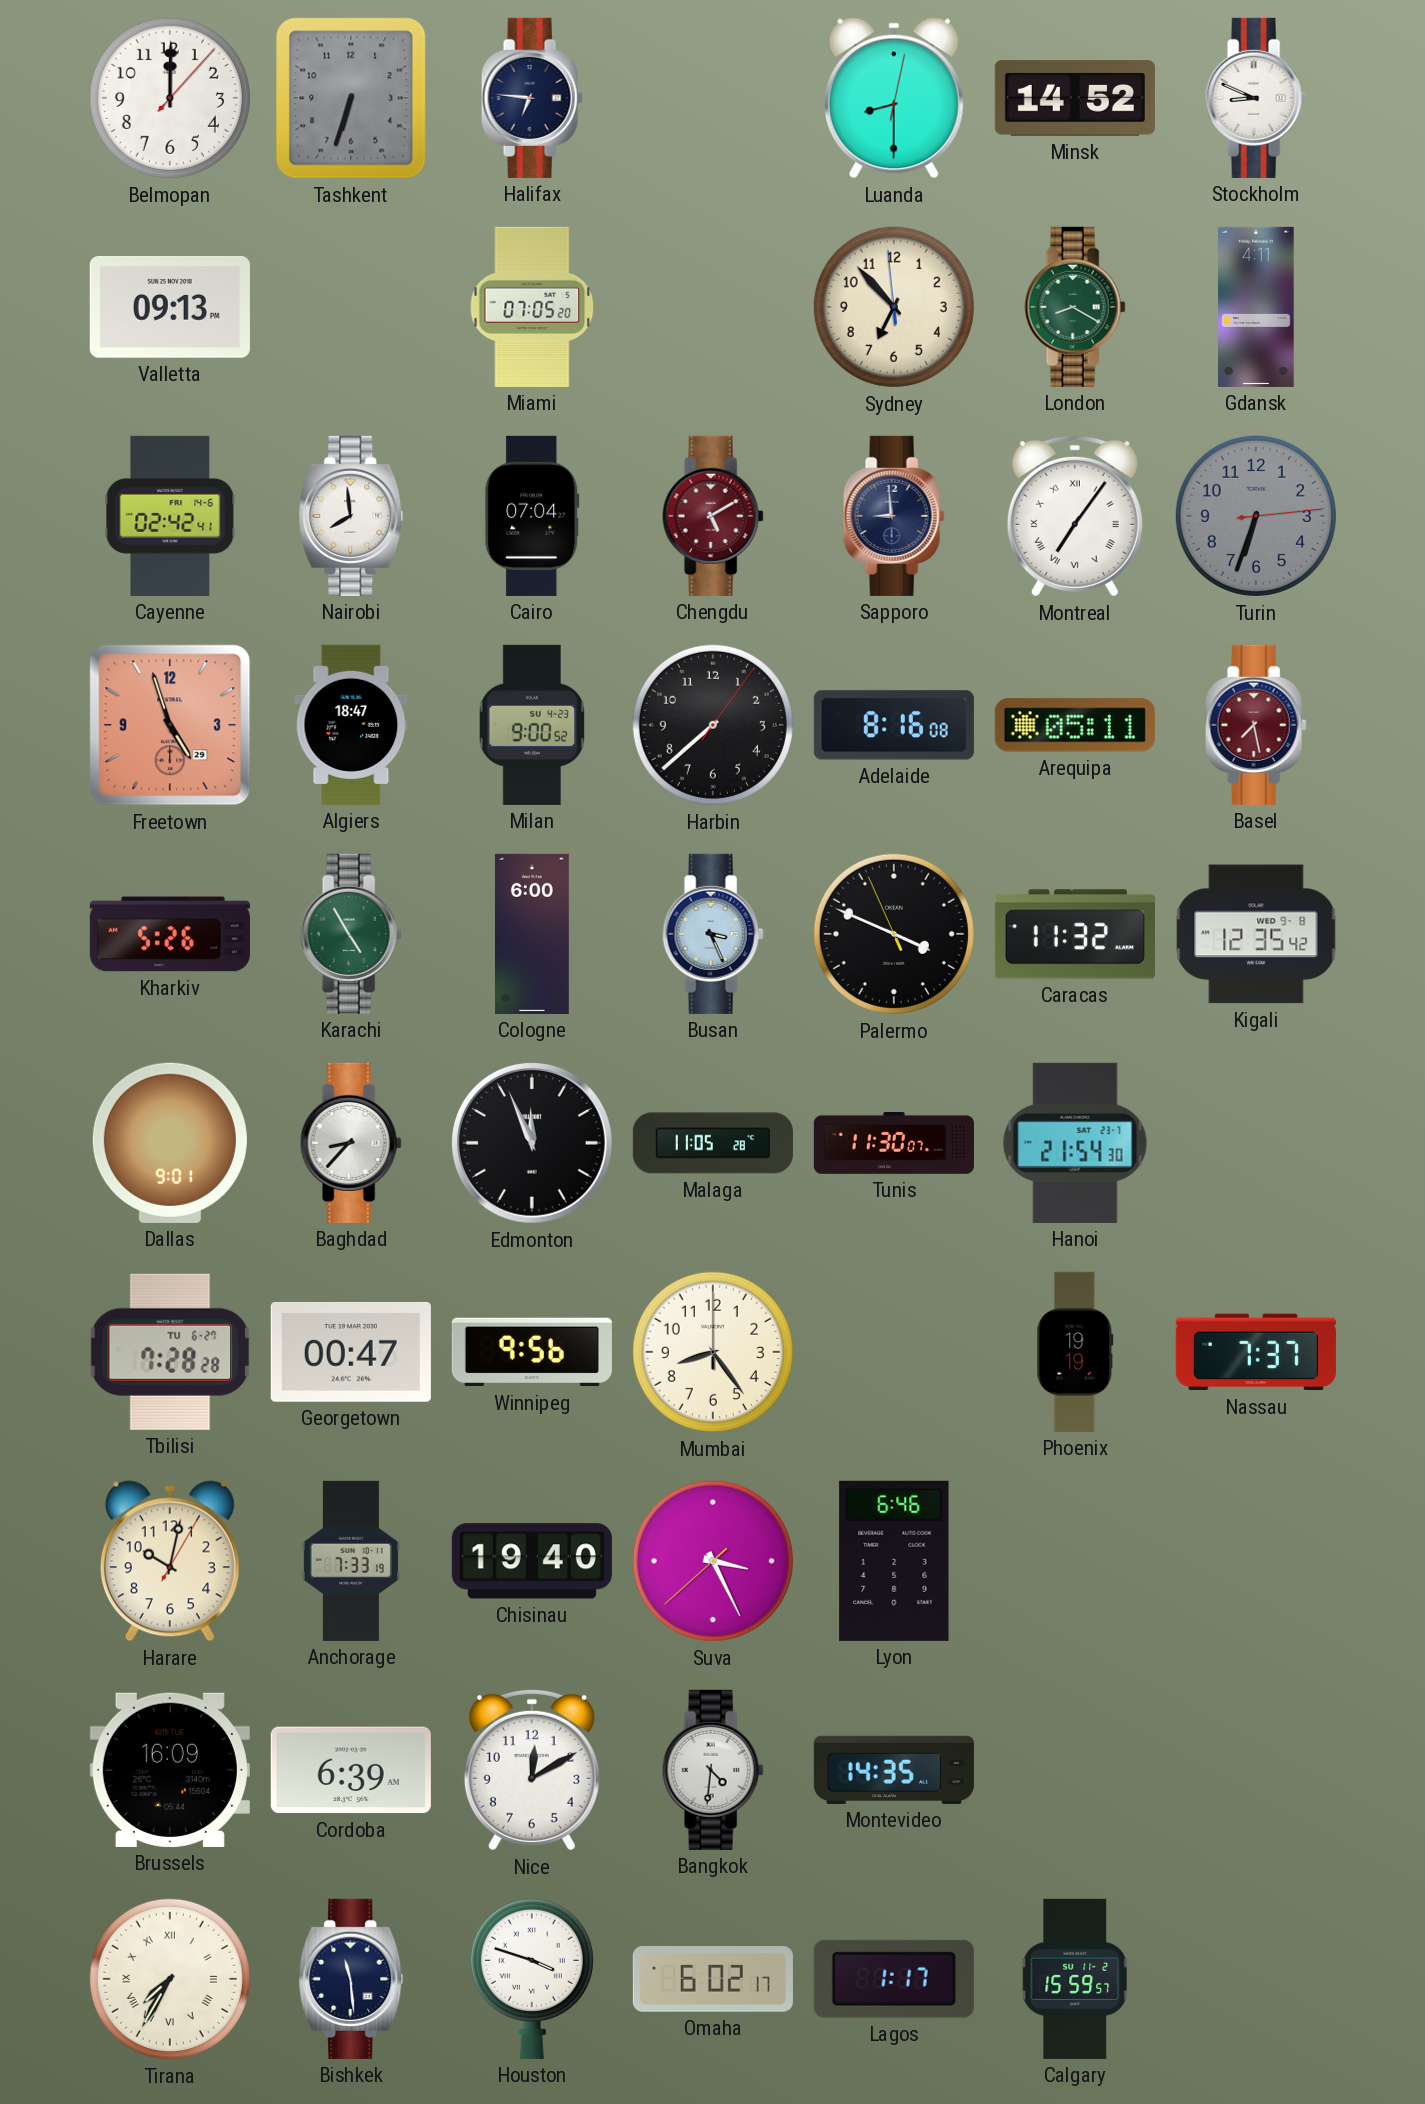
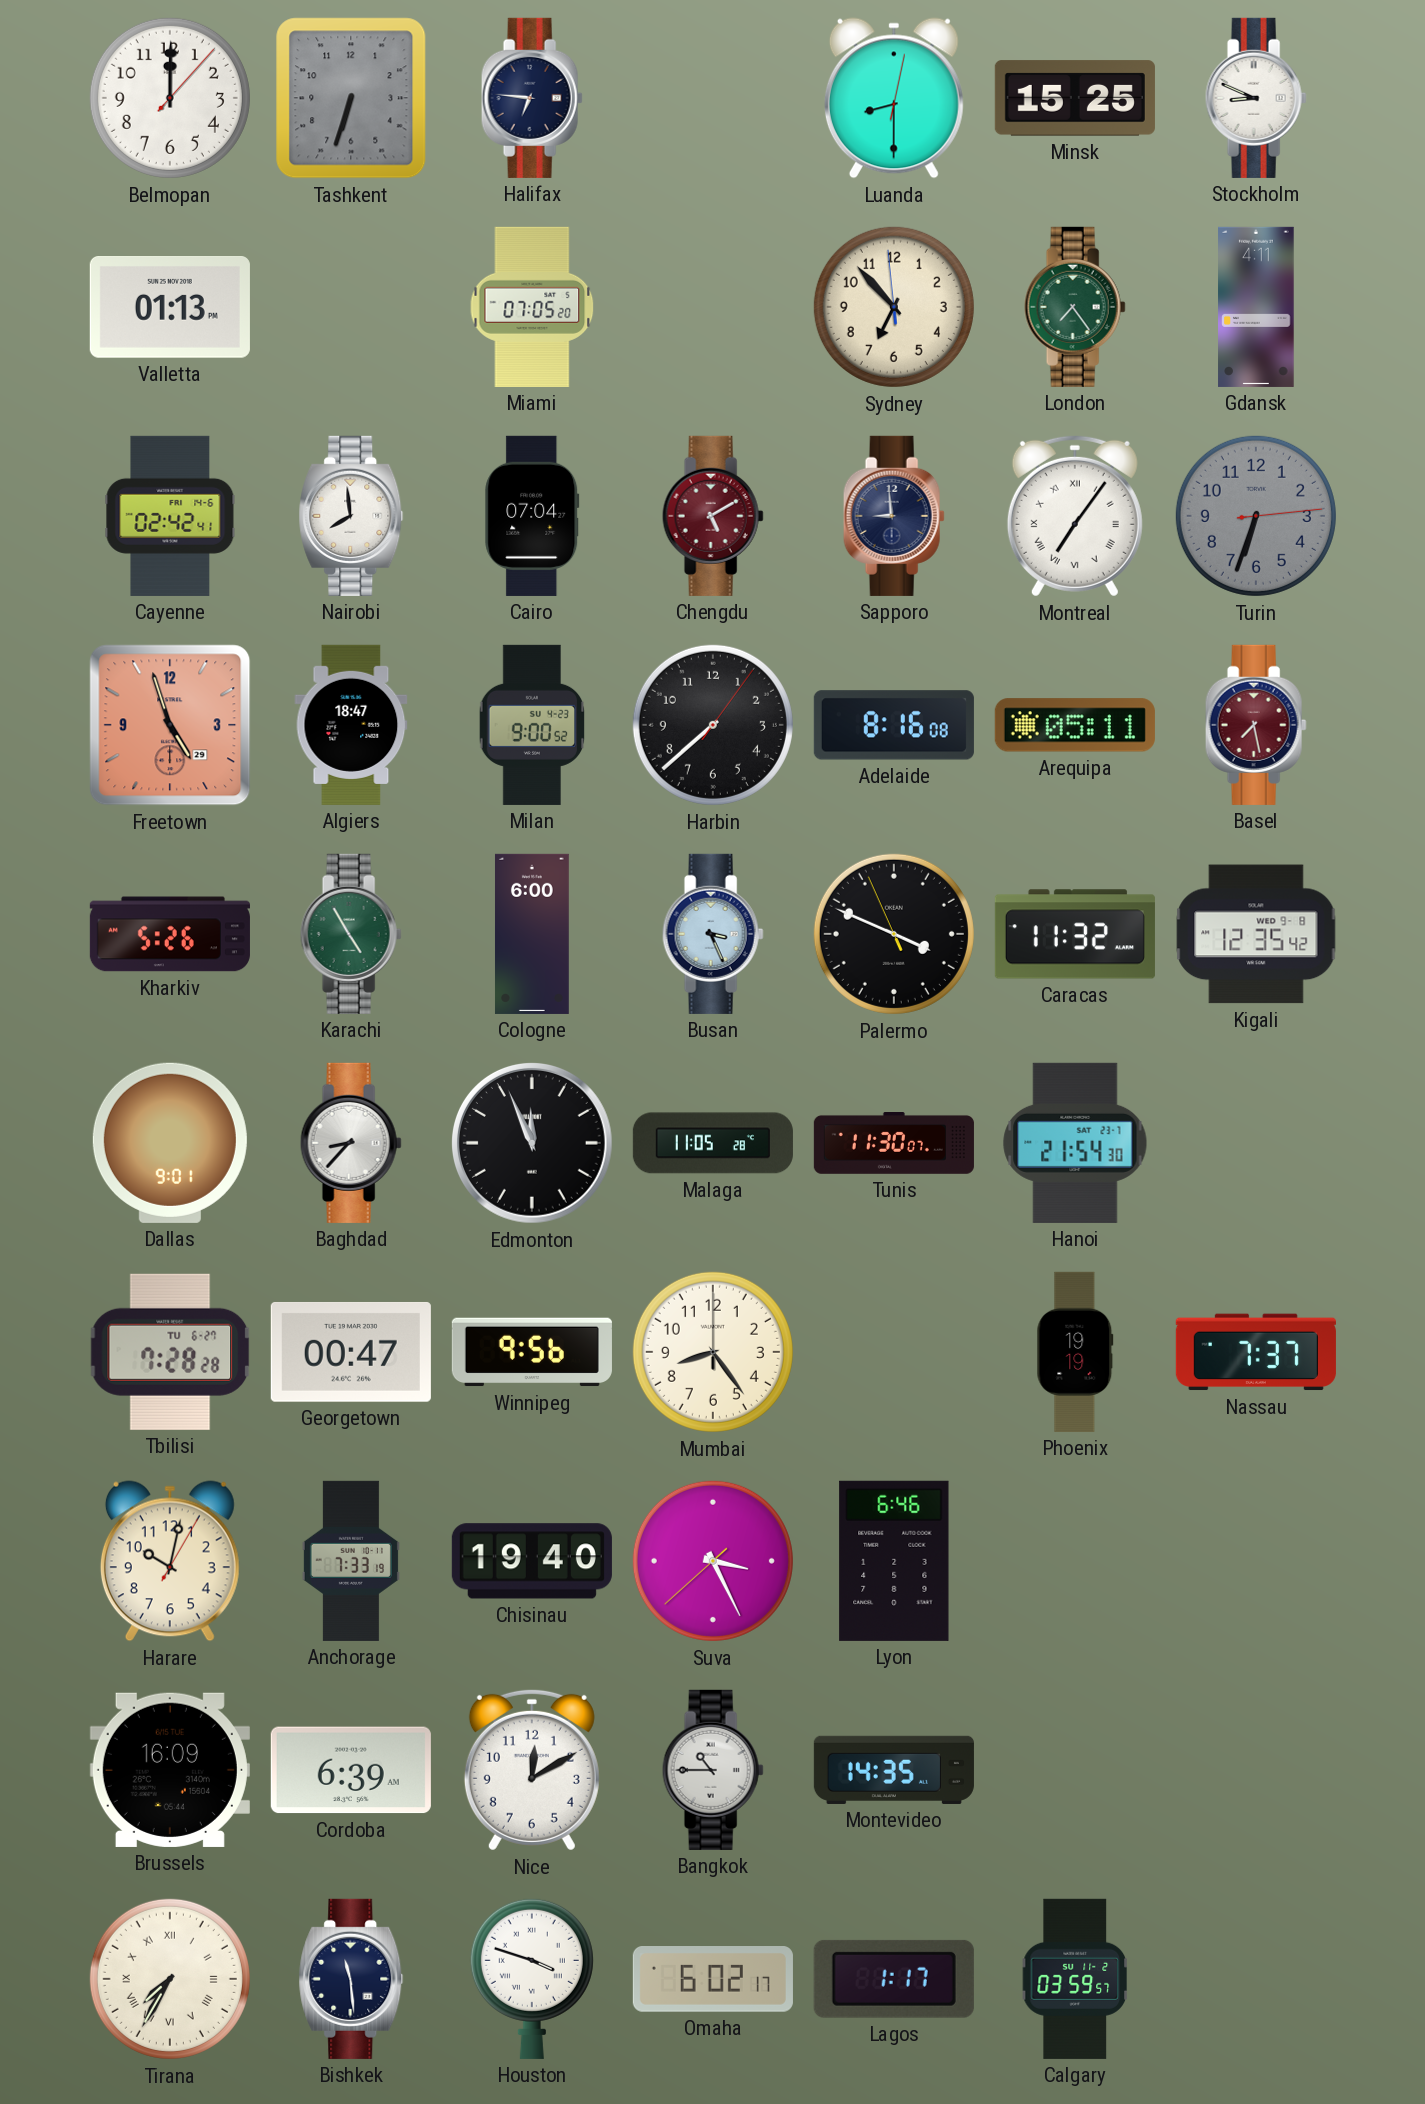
Minsk: 14:52 -> 15:25
Valletta: 09:13 -> 01:13
London: 8:20 -> 7:24
Bangkok: 4:31 -> 10:45
Calgary: 15:59 -> 03:59
